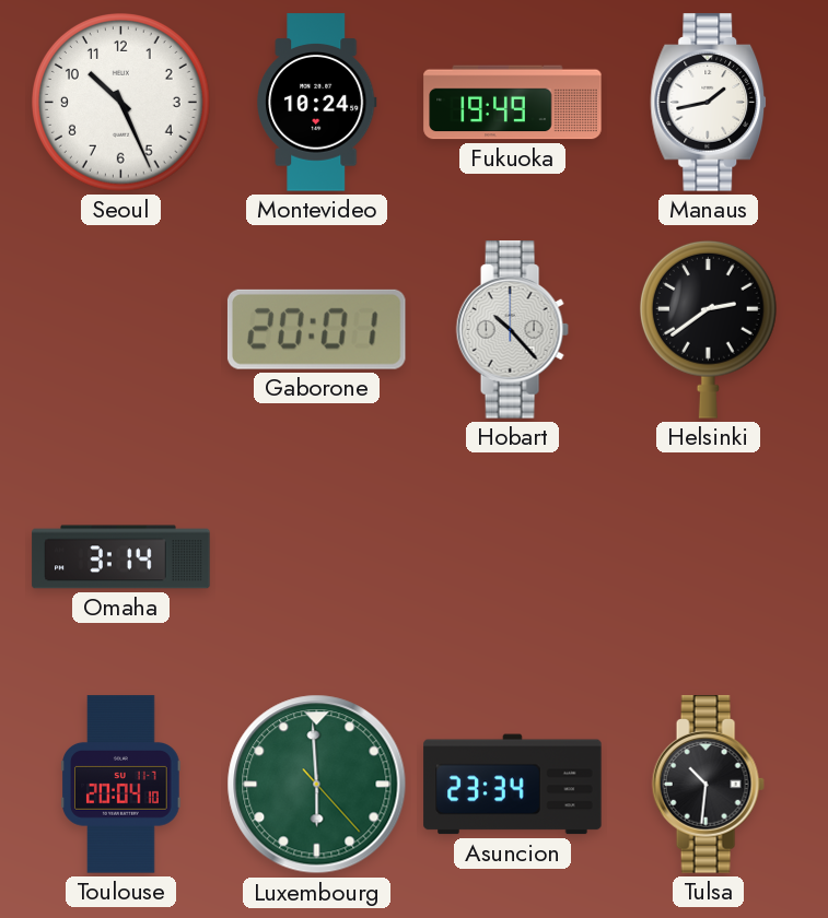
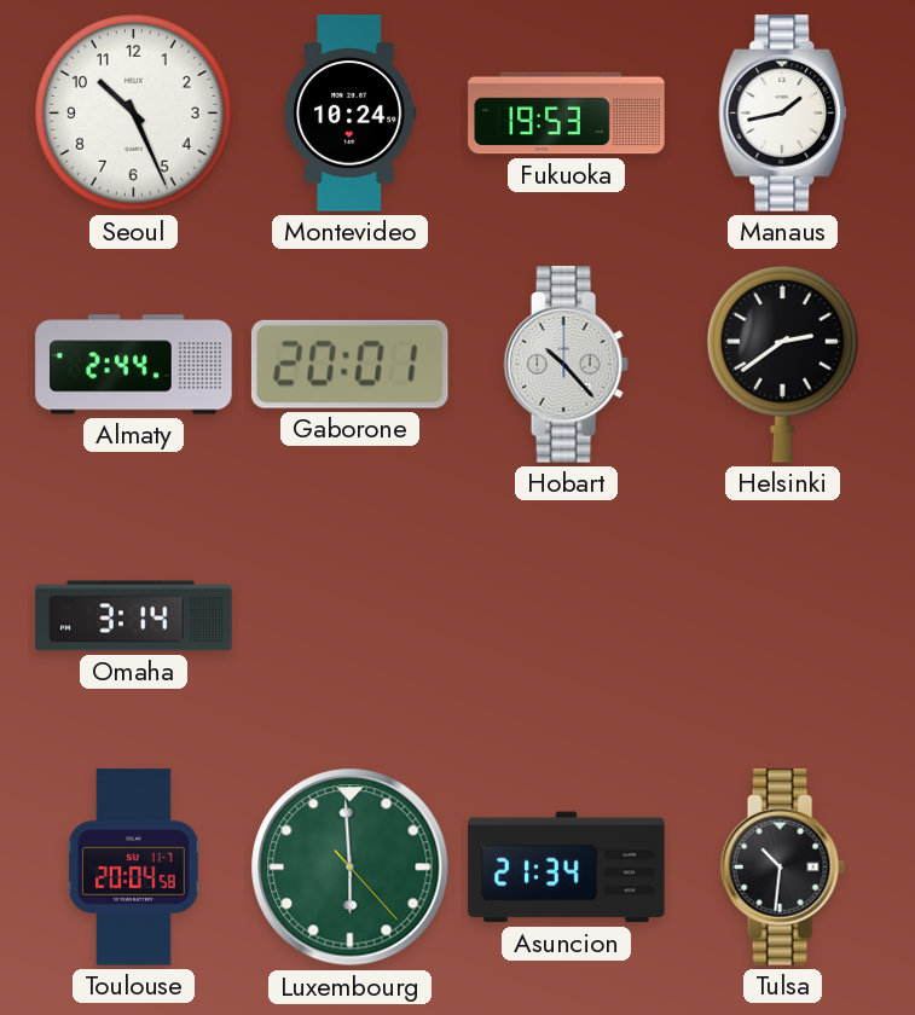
Fukuoka: 19:49 -> 19:53
Almaty: none -> 2:44
Toulouse: 20:04:10 -> 20:04:58
Asuncion: 23:34 -> 21:34
